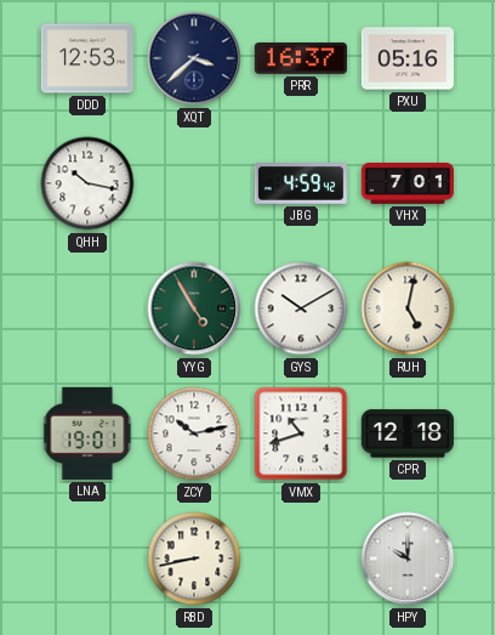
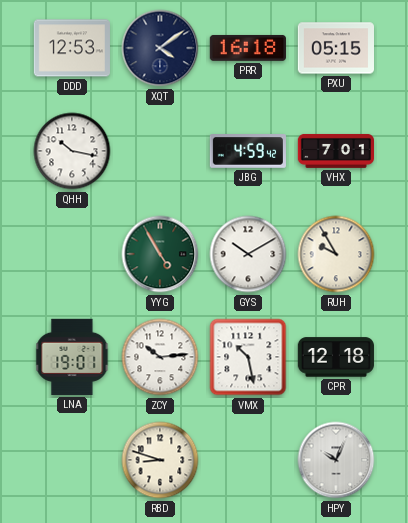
XQT: 3:38 -> 4:09
PRR: 16:37 -> 16:18
PXU: 05:16 -> 05:15
RUH: 5:02 -> 9:55
ZCY: 10:13 -> 10:14
VMX: 10:42 -> 10:28
RBD: 8:43 -> 8:48
HPY: 10:00 -> 10:04
